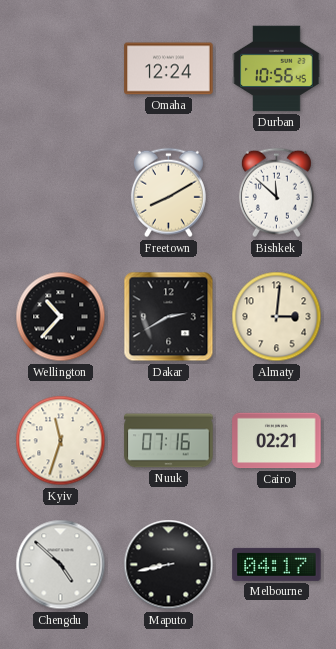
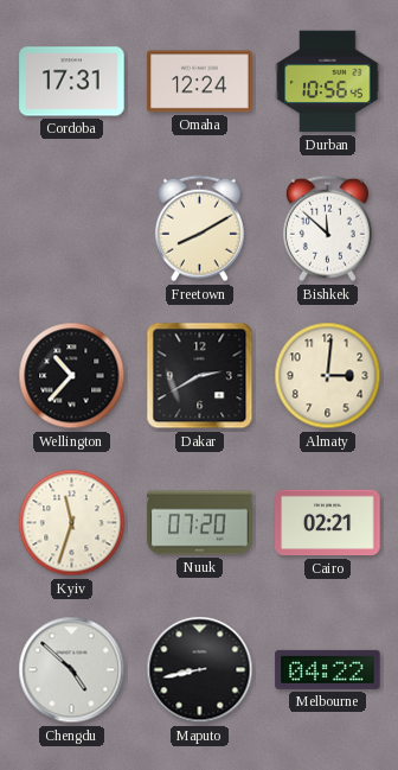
Cordoba: none -> 17:31
Nuuk: 07:16 -> 07:20
Melbourne: 04:17 -> 04:22
